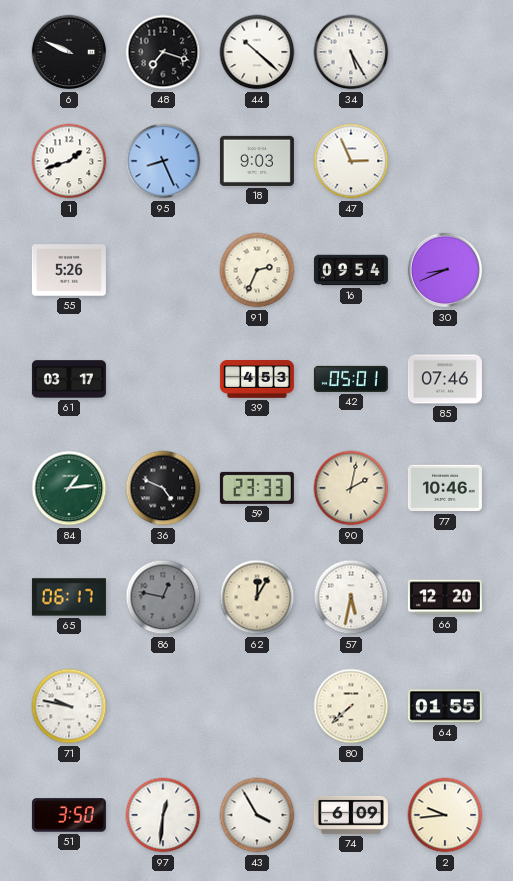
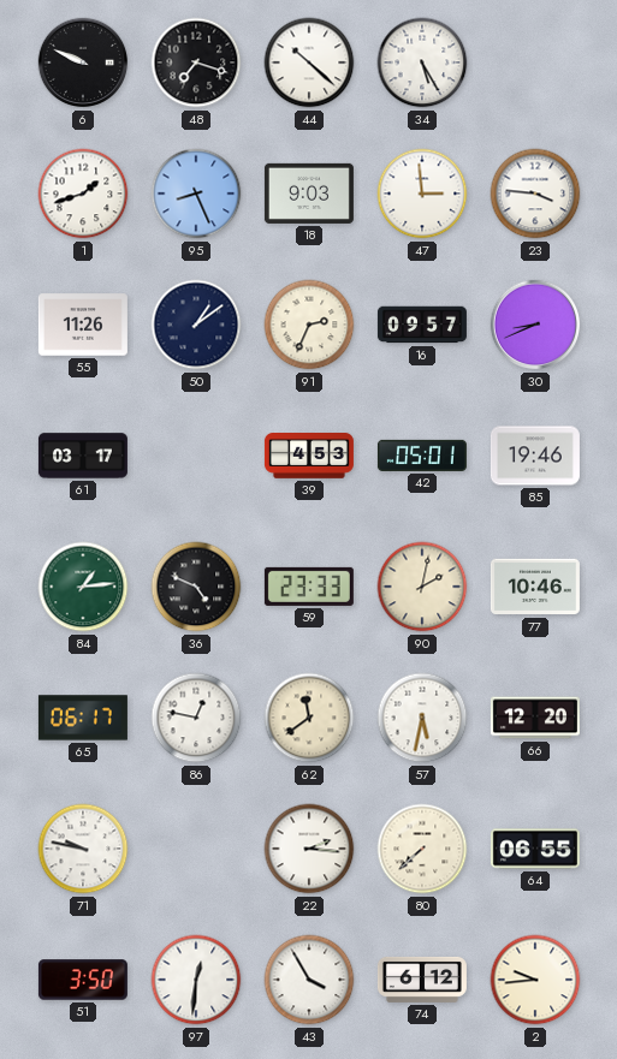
47: 2:56 -> 2:59
23: none -> 3:46
55: 5:26 -> 11:26
50: none -> 1:09
16: 09:54 -> 09:57
85: 07:46 -> 19:46
86 dial: grey -> white
62: 12:05 -> 11:39
22: none -> 2:16
64: 01:55 -> 06:55
74: 6:09 -> 6:12
